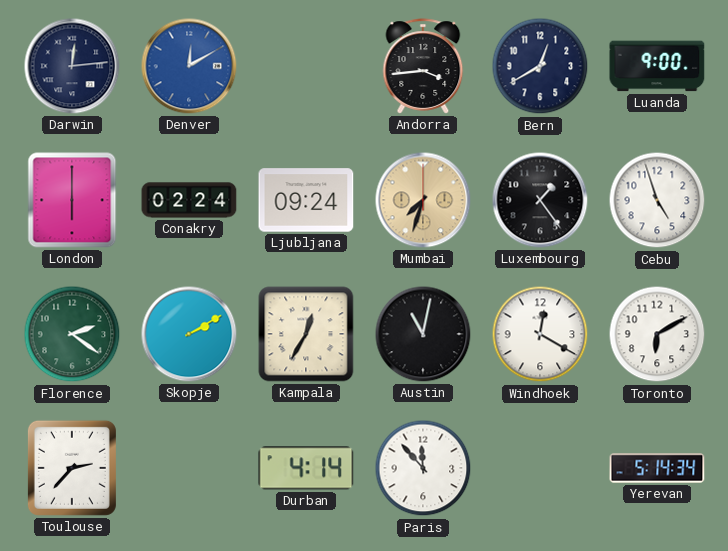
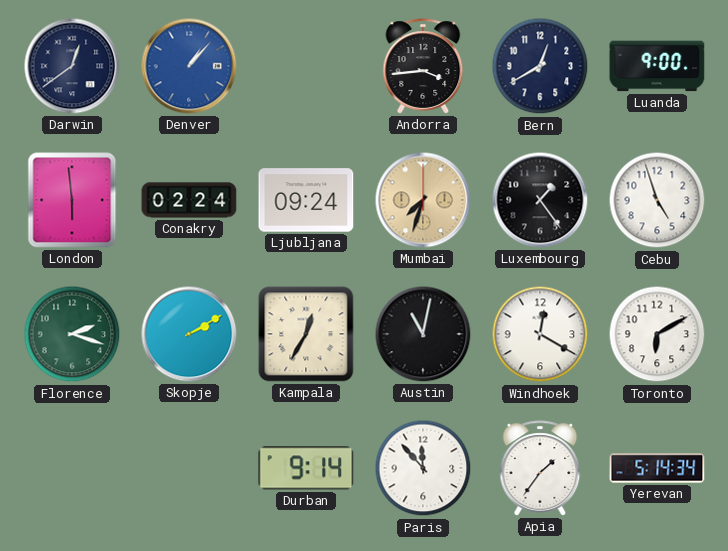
Darwin: 12:14 -> 12:39
Denver: 12:10 -> 1:07
London: 6:00 -> 5:59
Florence: 2:21 -> 2:18
Toulouse: 2:37 -> none
Durban: 4:14 -> 9:14
Apia: none -> 1:36
